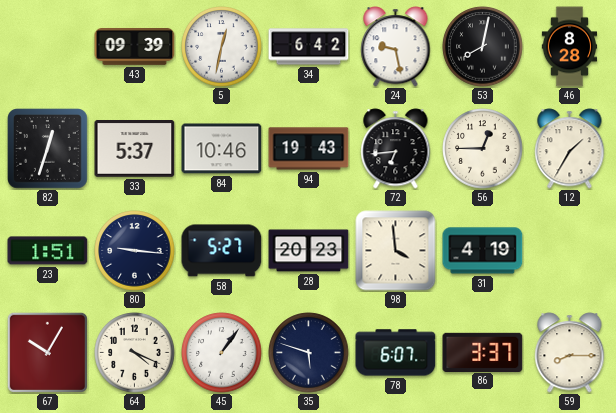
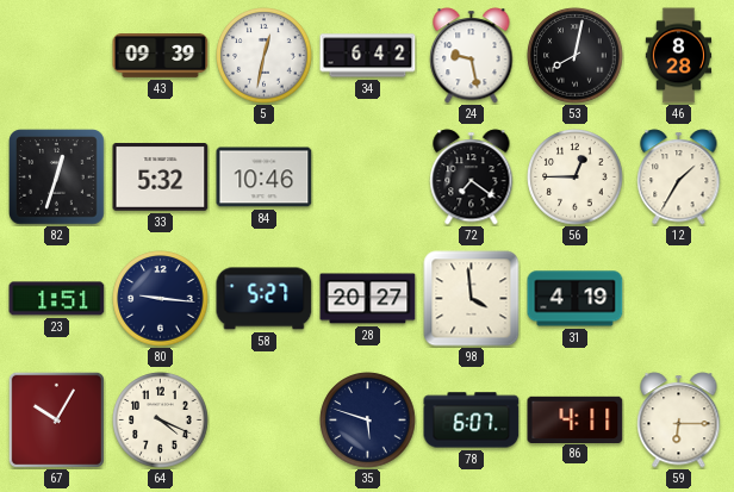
33: 5:37 -> 5:32
94: 19:43 -> none
72: 6:44 -> 7:21
28: 20:23 -> 20:27
45: 1:06 -> none
86: 3:37 -> 4:11
59: 8:15 -> 6:15
